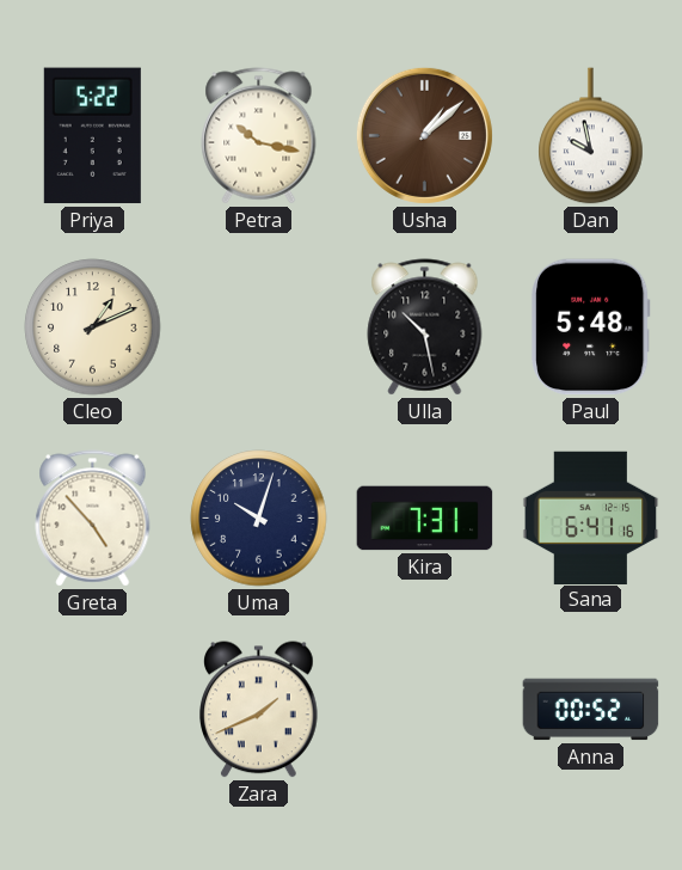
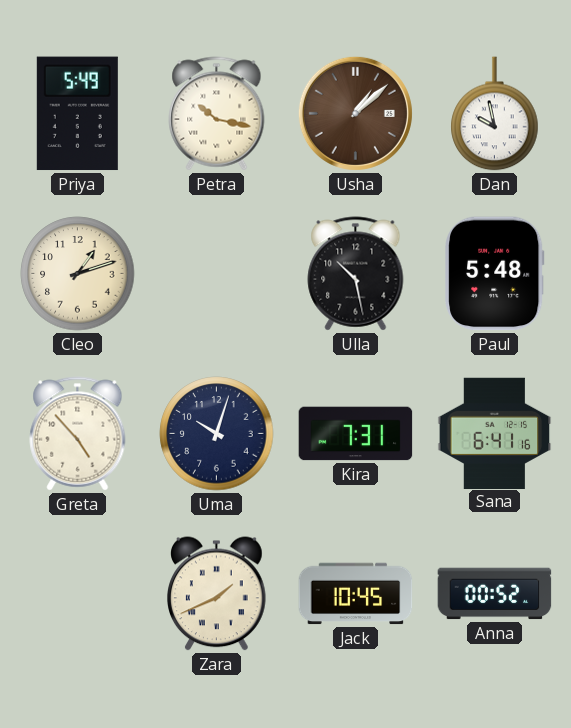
Priya: 5:22 -> 5:49
Cleo: 1:11 -> 1:12
Jack: none -> 10:45
